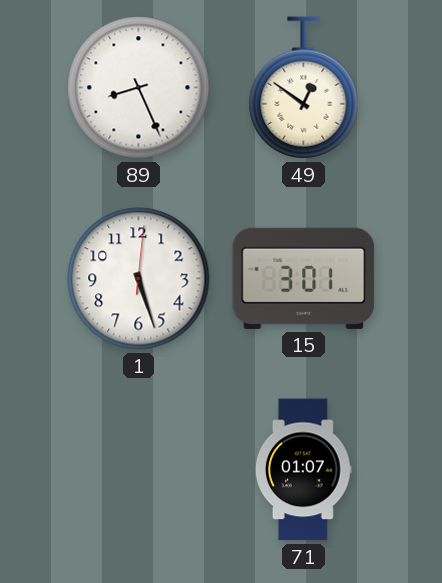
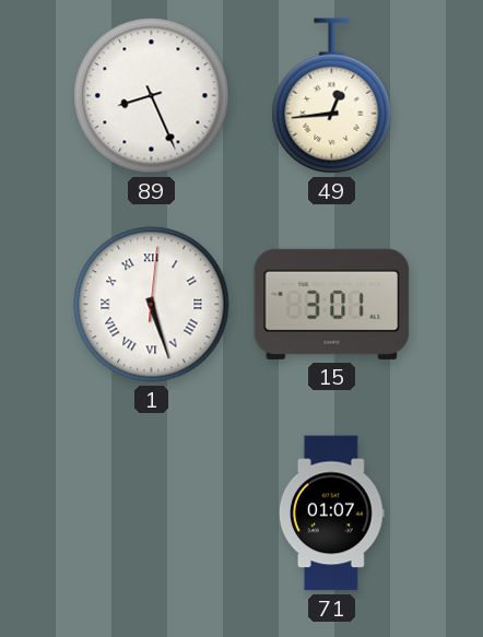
49: 12:51 -> 12:44
1 numerals: Arabic -> Roman
